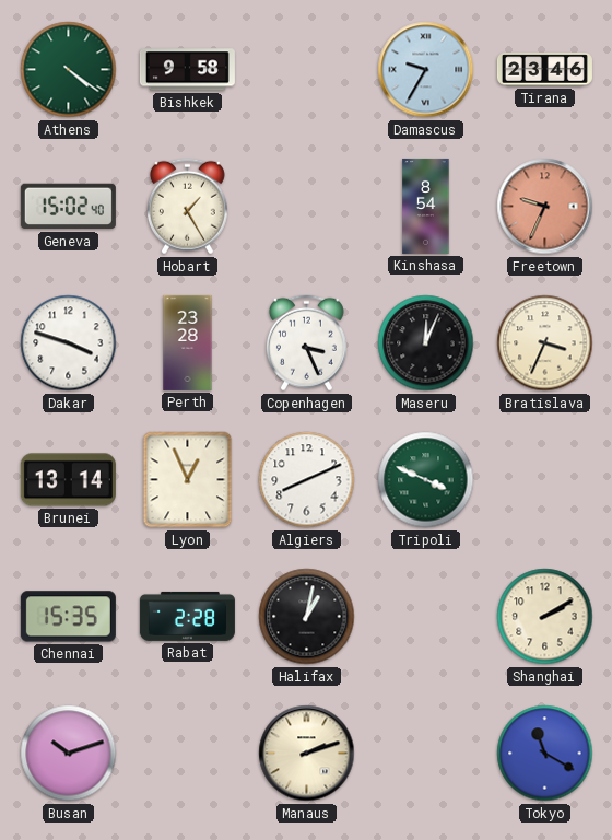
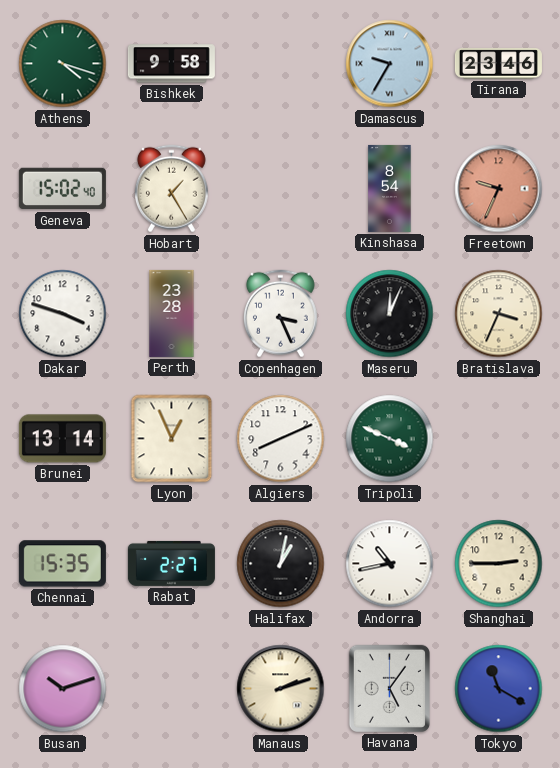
Athens: 4:21 -> 4:18
Rabat: 2:28 -> 2:27
Andorra: none -> 10:43
Shanghai: 2:10 -> 2:45
Havana: none -> 5:06
